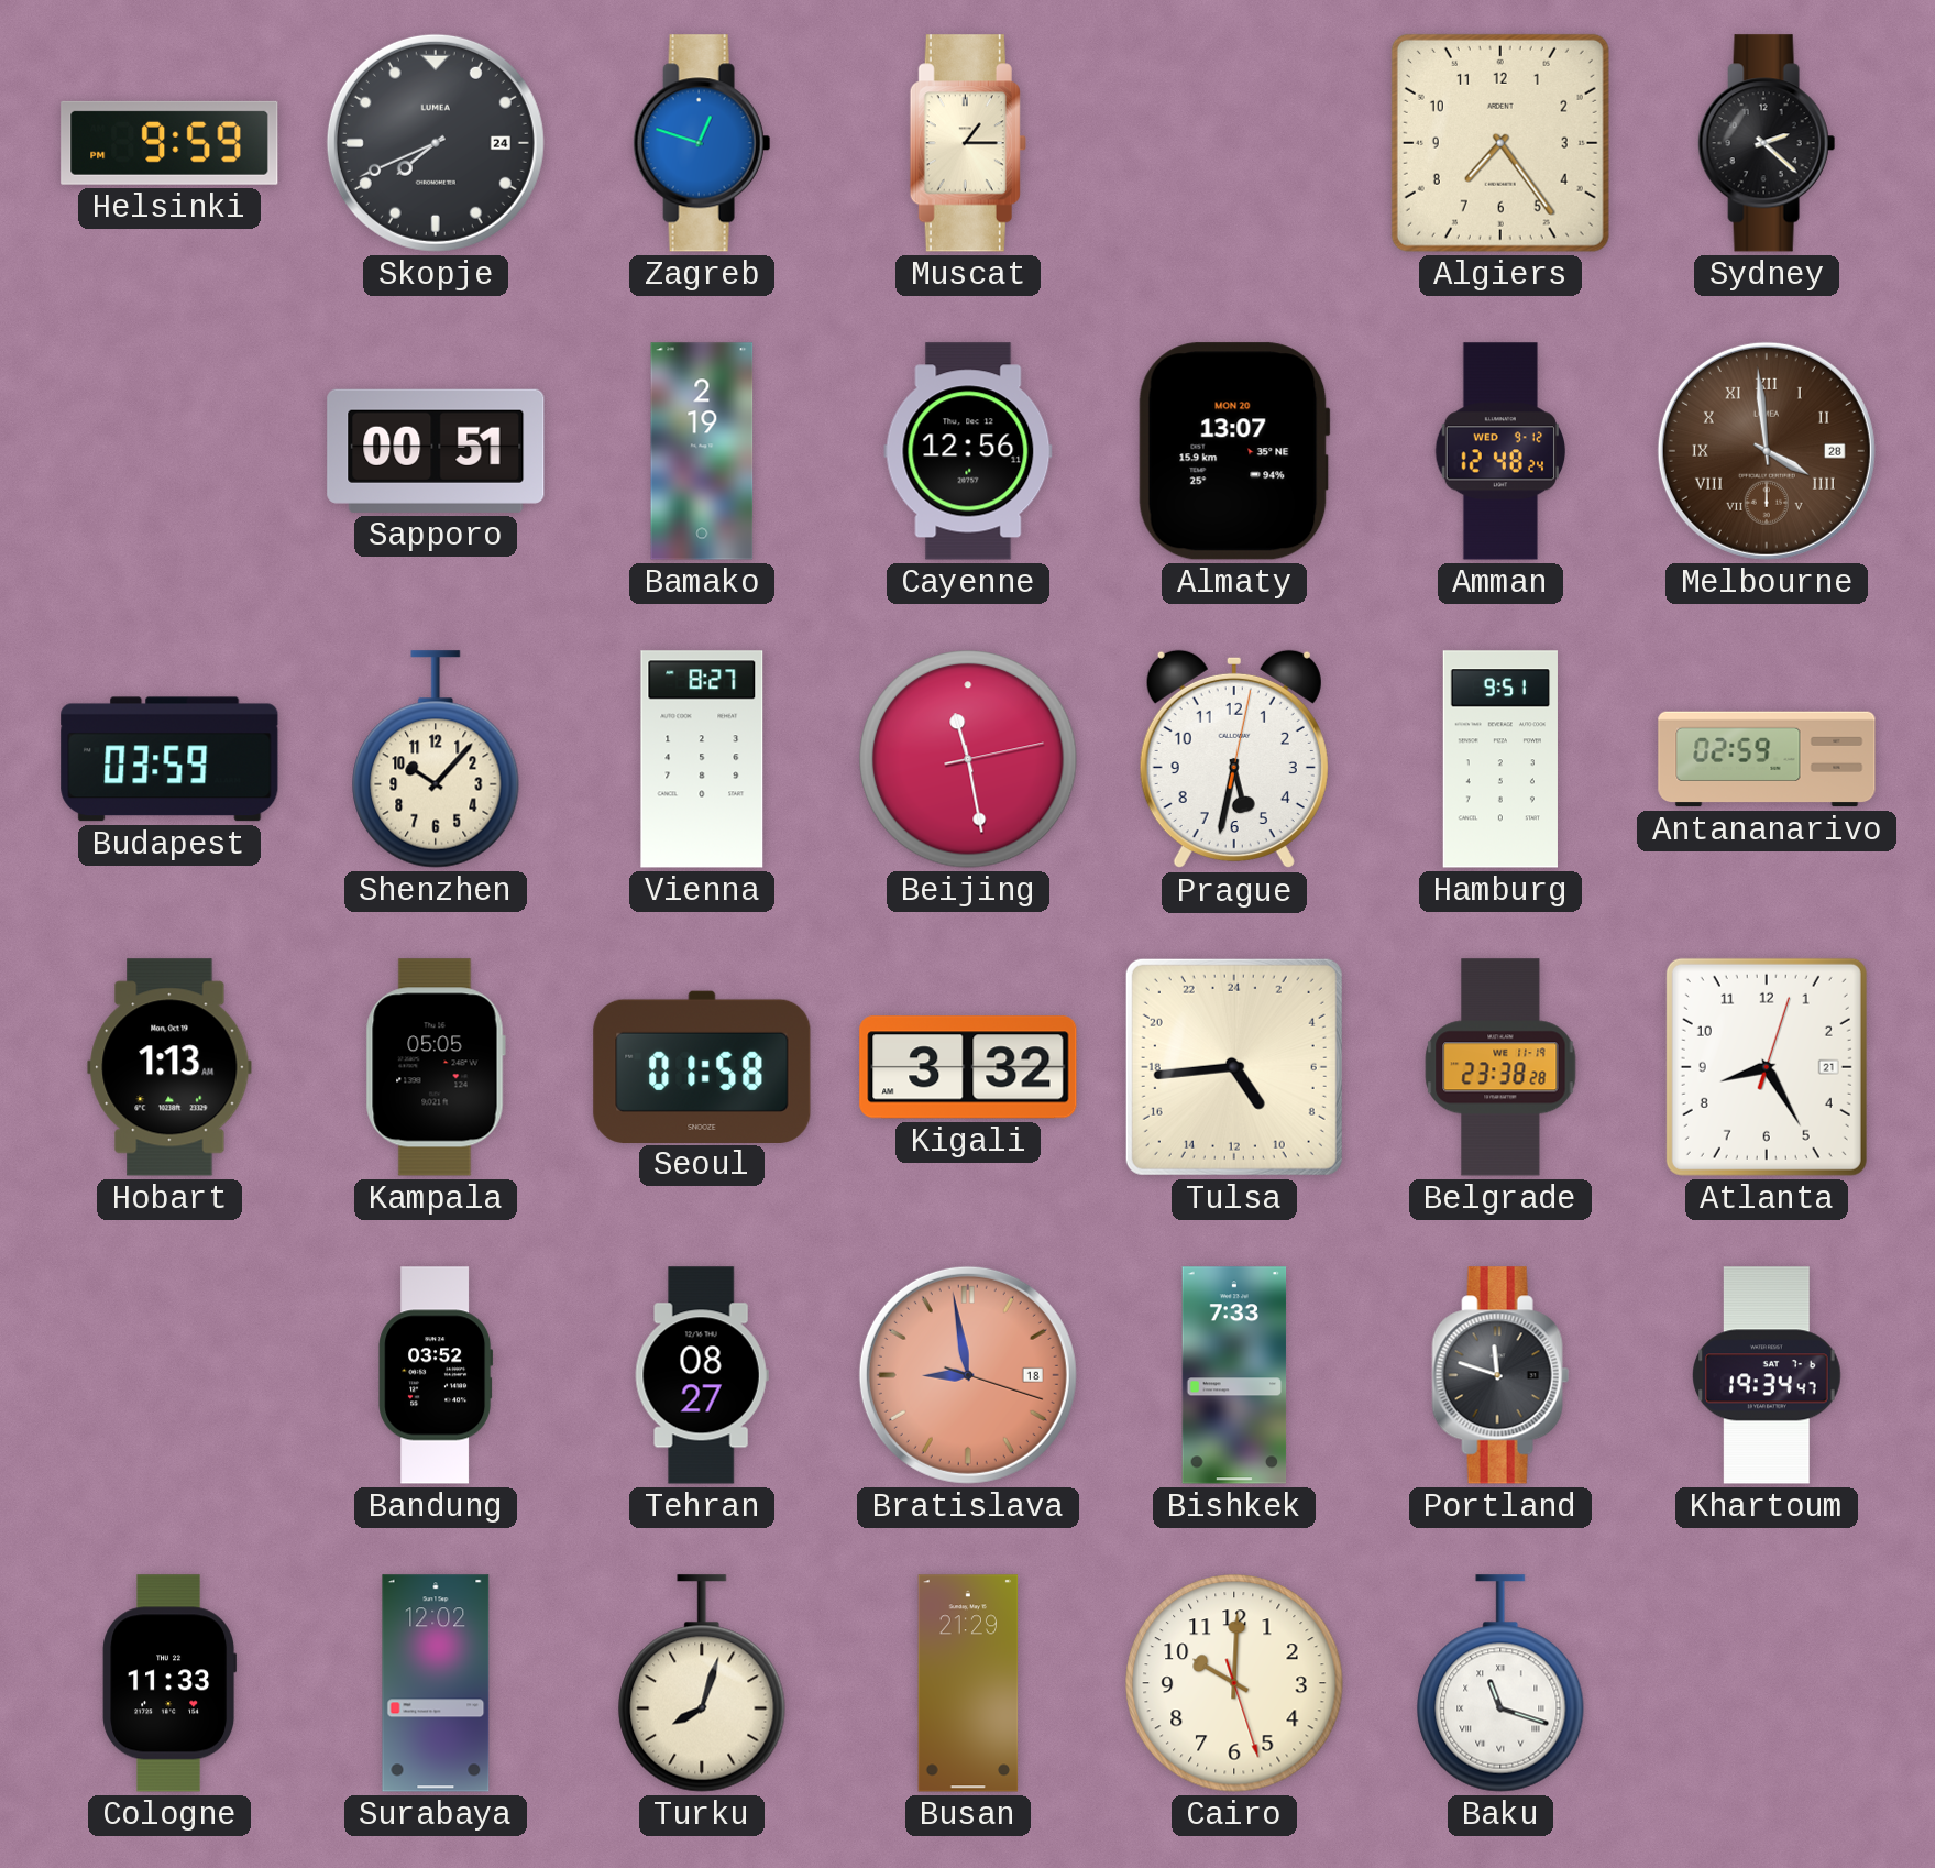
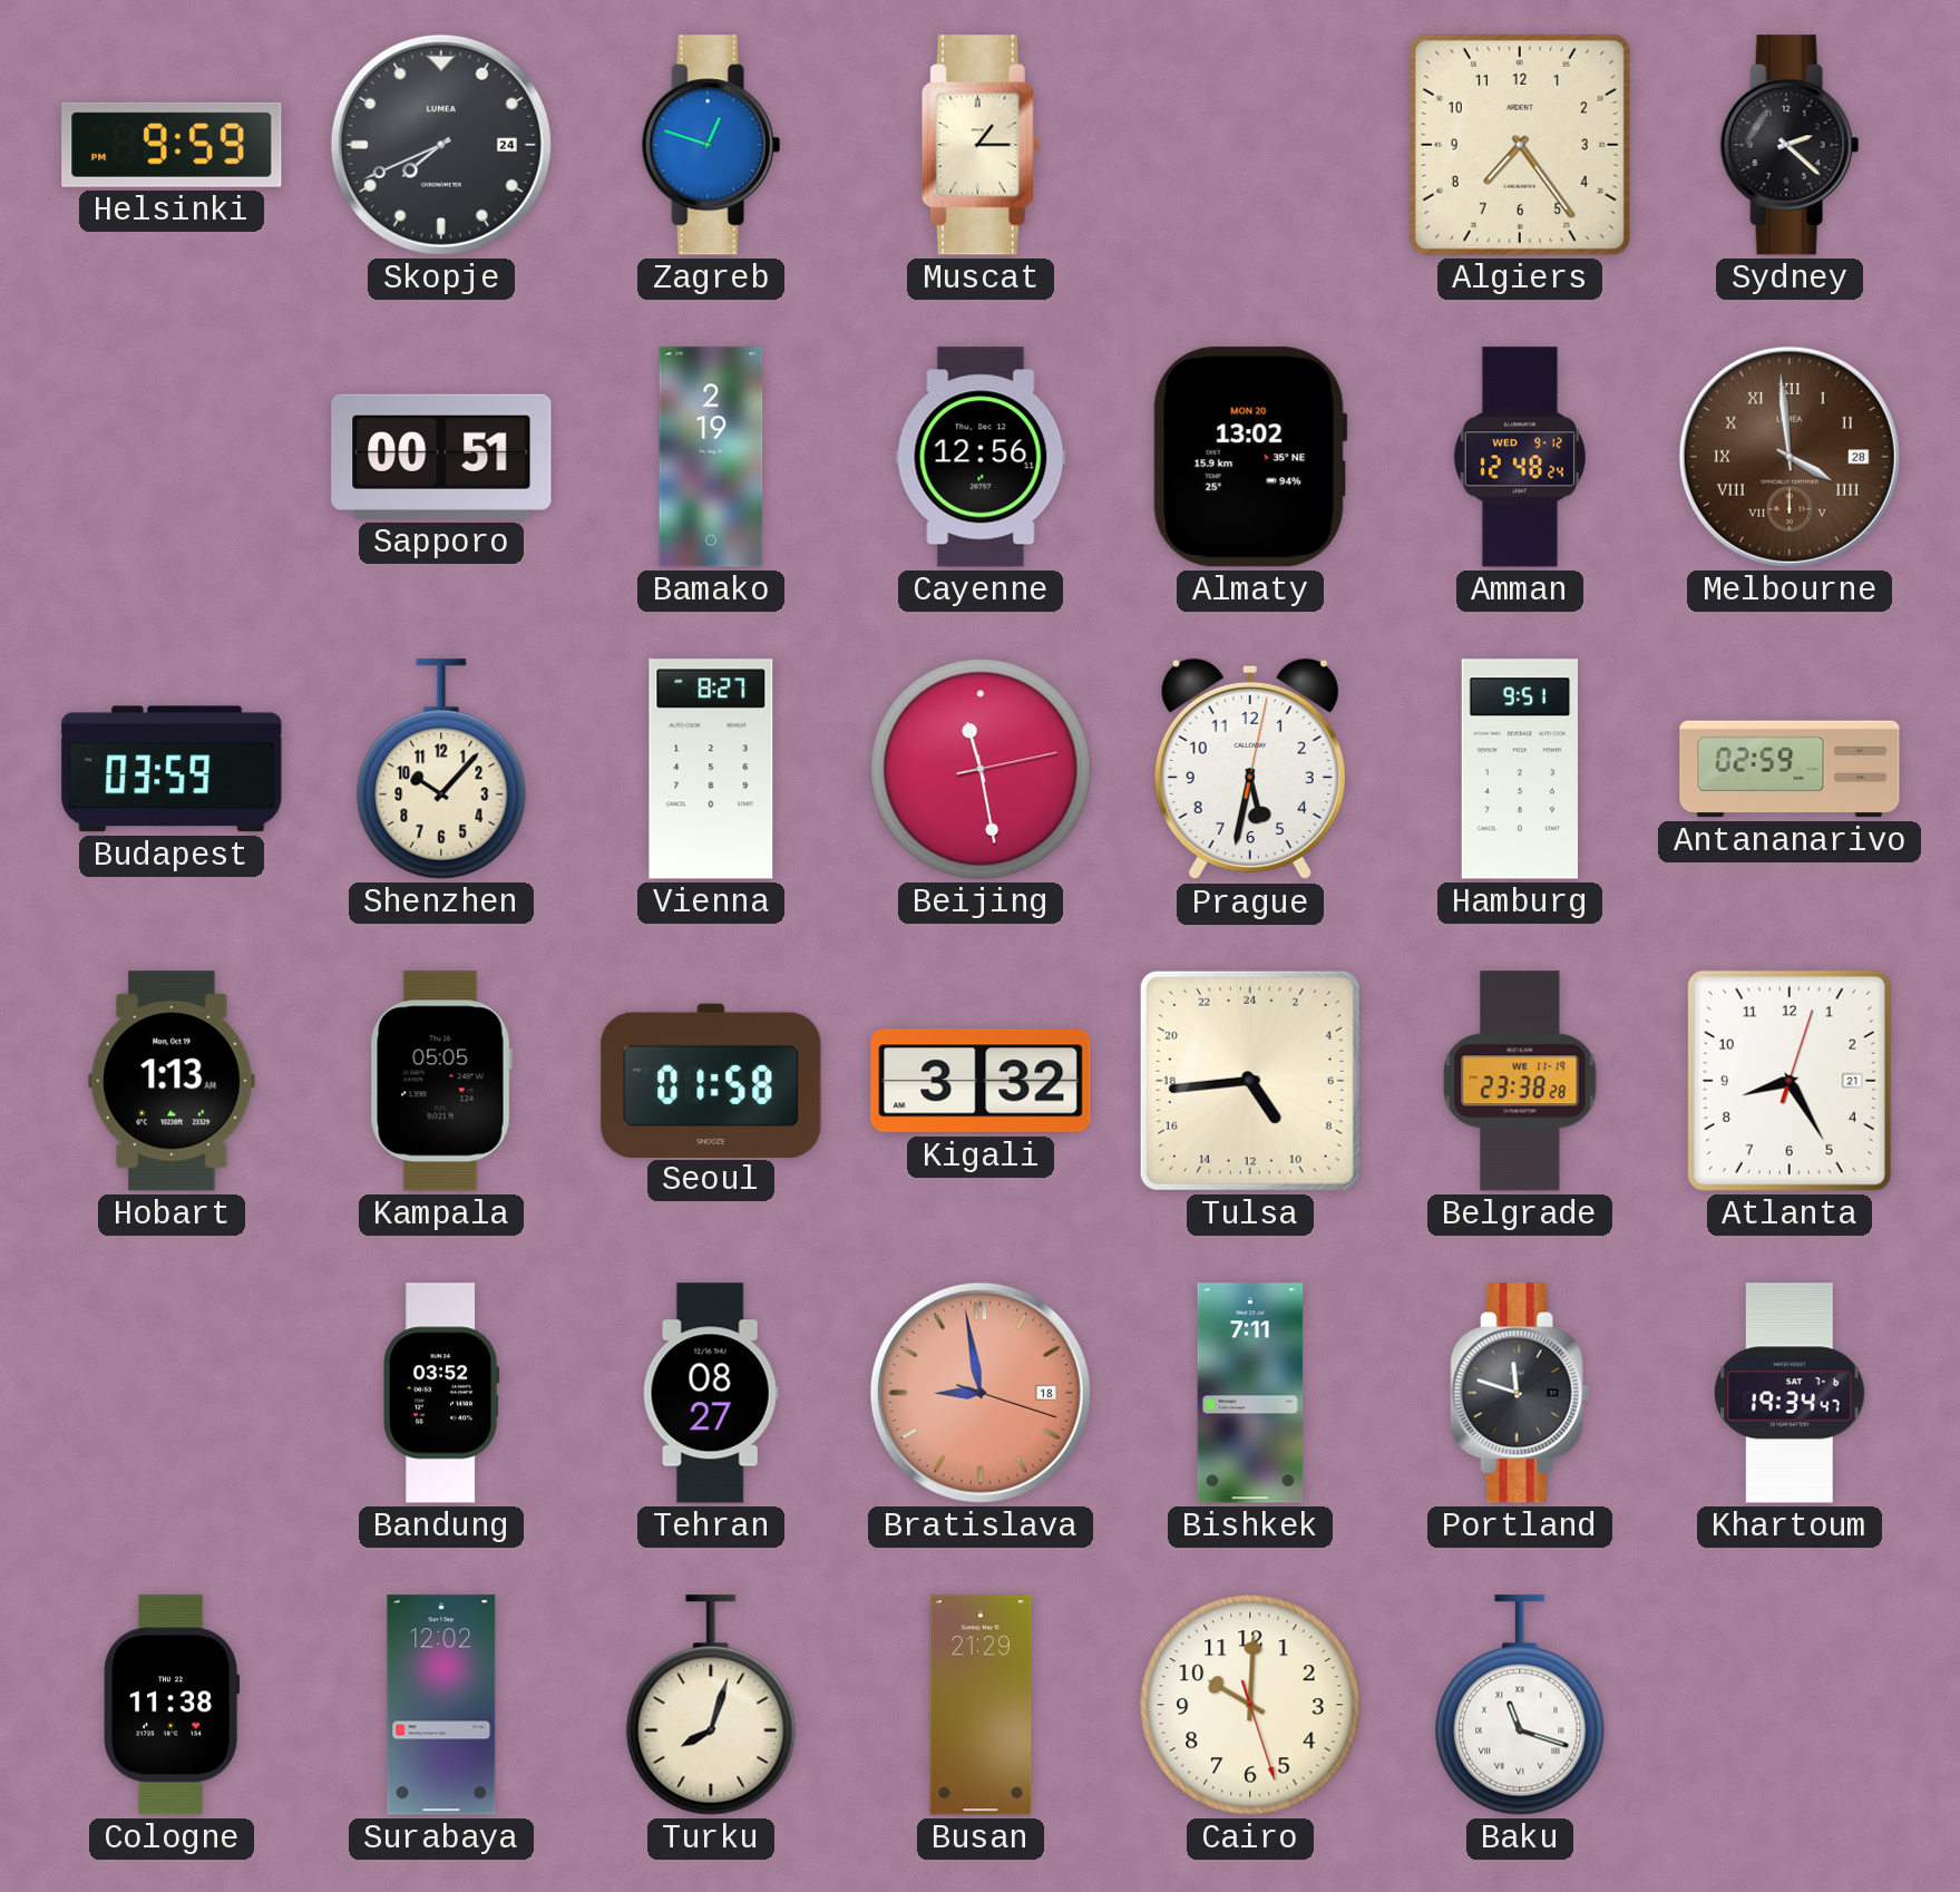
Almaty: 13:07 -> 13:02
Bishkek: 7:33 -> 7:11
Cologne: 11:33 -> 11:38
